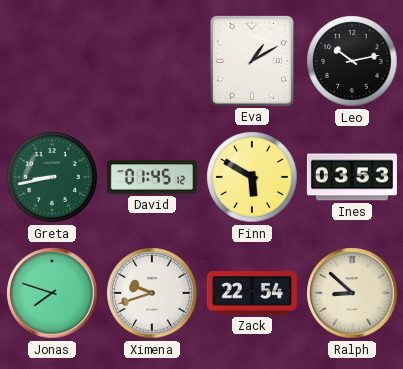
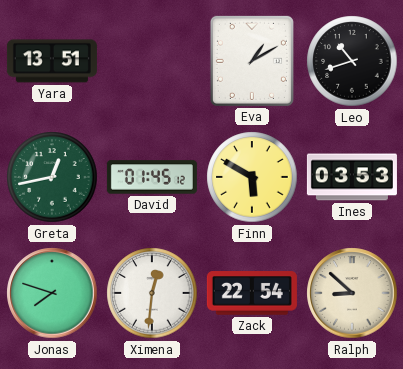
Yara: none -> 13:51
Leo: 10:13 -> 10:42
Greta: 8:43 -> 12:43
Ximena: 9:42 -> 12:31
